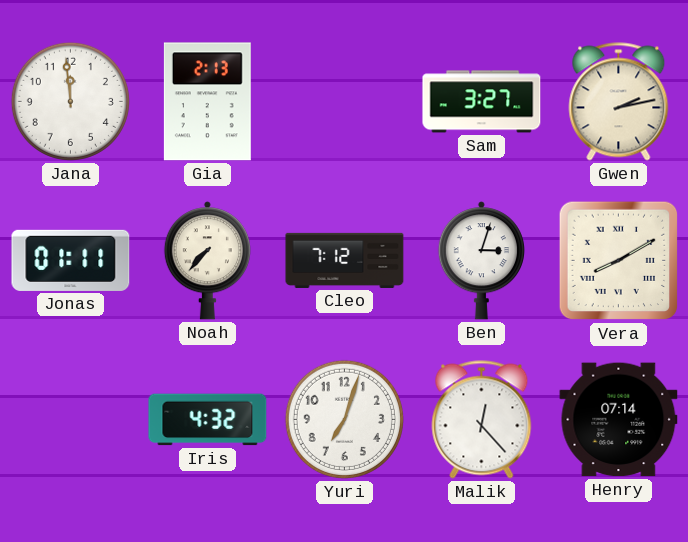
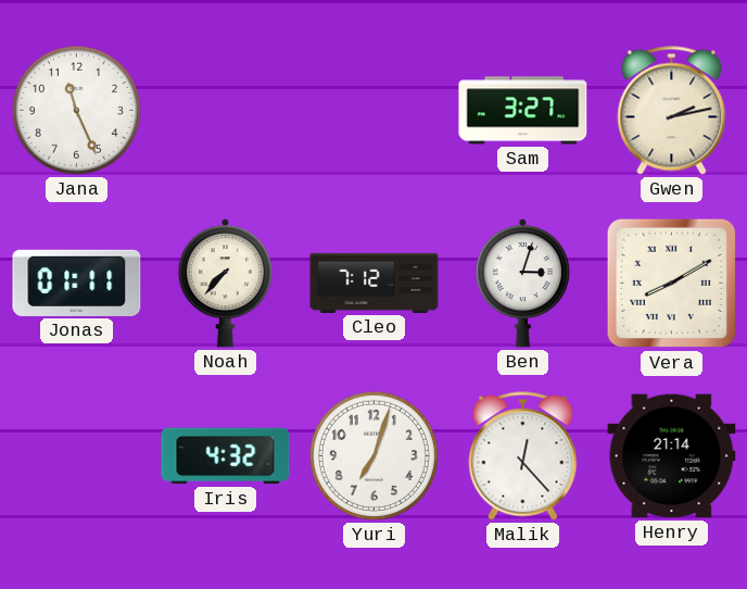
Jana: 11:59 -> 11:26
Gia: 2:13 -> none
Henry: 07:14 -> 21:14
